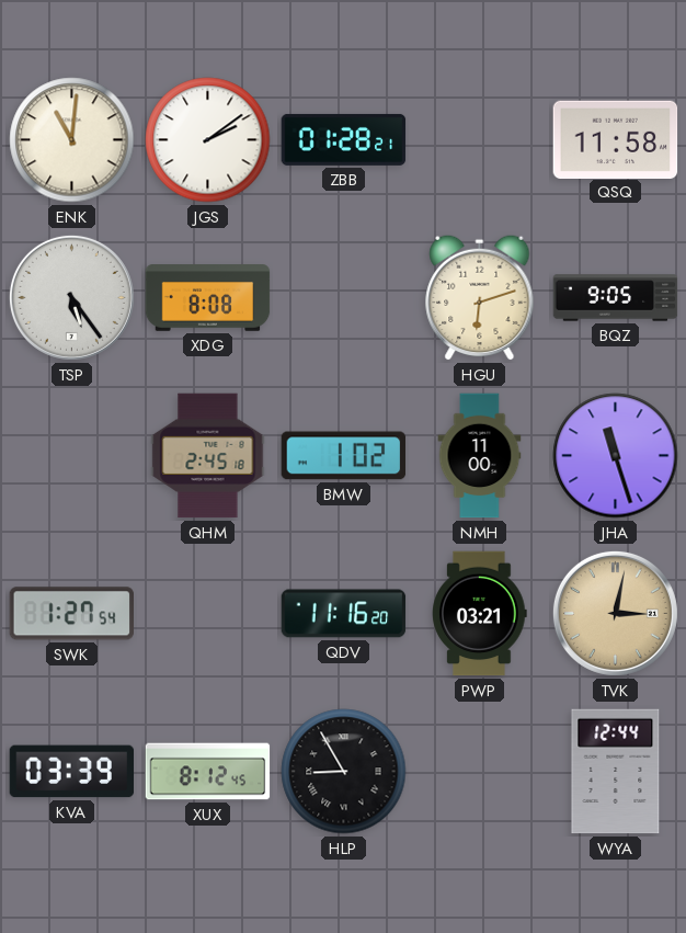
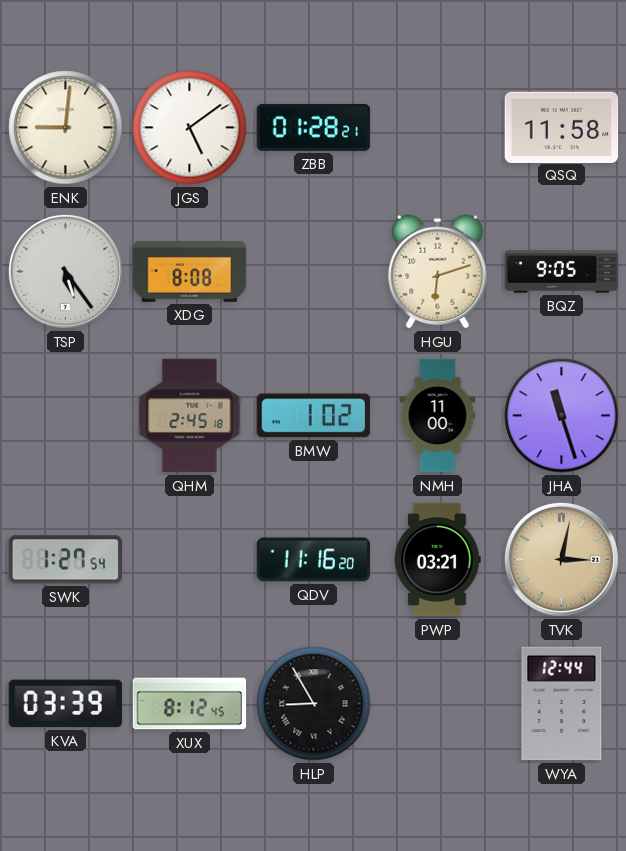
ENK: 11:01 -> 9:01
JGS: 2:09 -> 5:09
